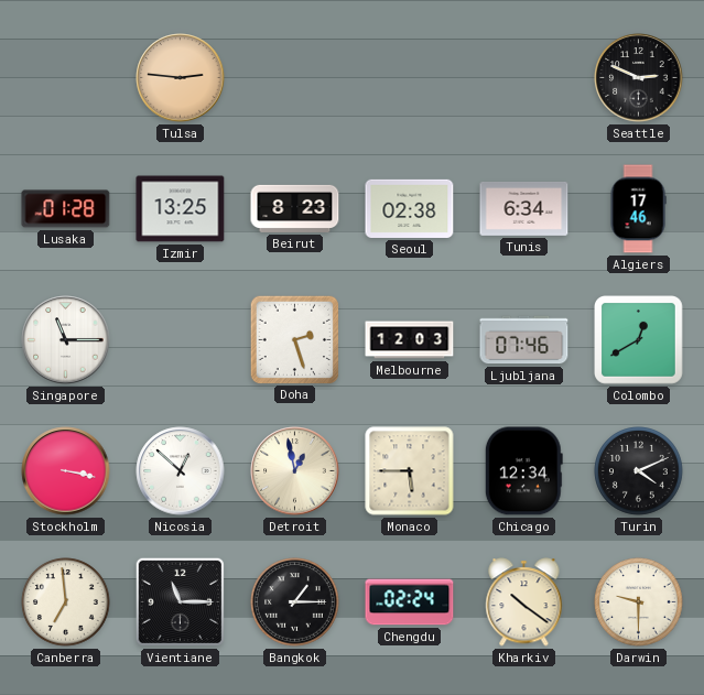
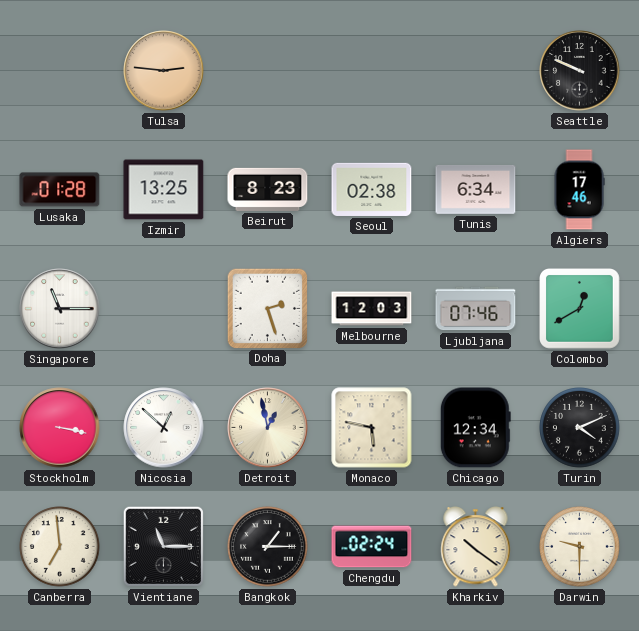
Seattle: 2:49 -> 9:49
Monaco: 5:45 -> 5:47
